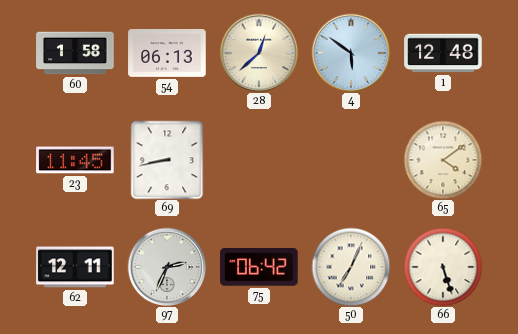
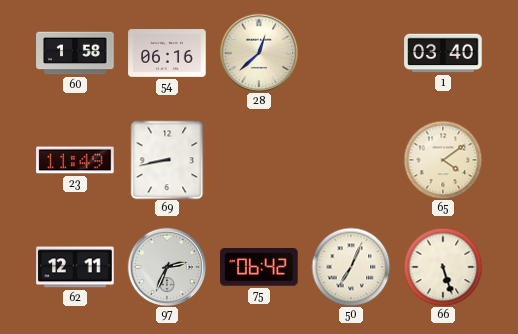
54: 06:13 -> 06:16
4: 5:51 -> none
1: 12:48 -> 03:40
23: 11:45 -> 11:49
